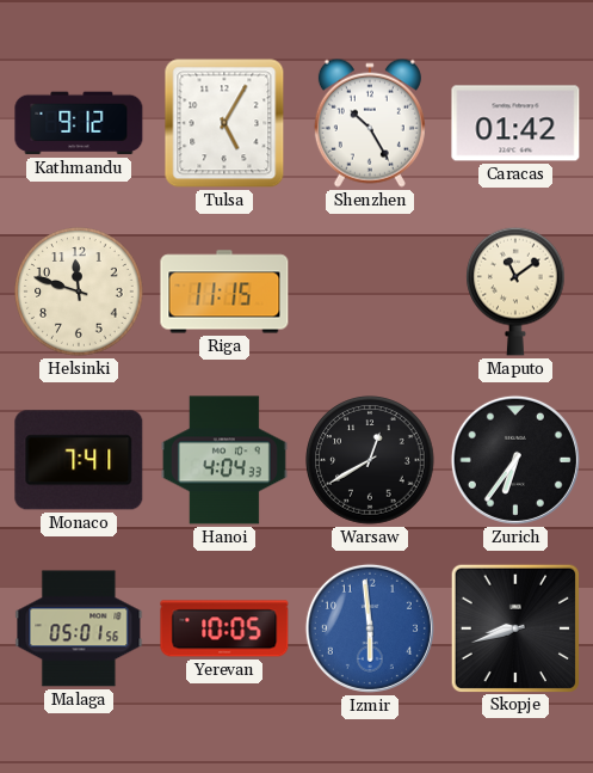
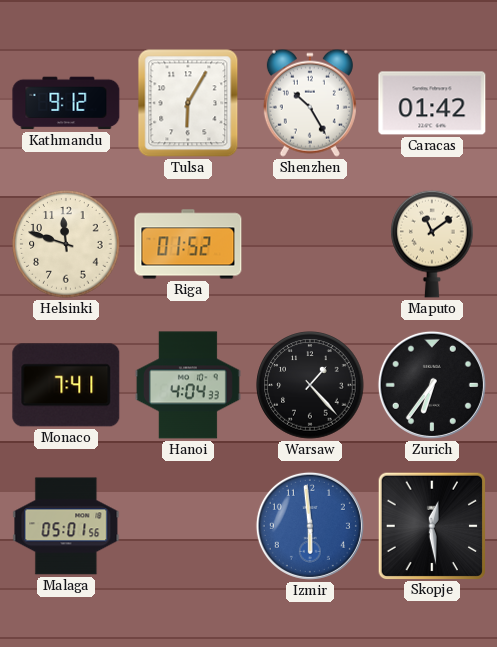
Tulsa: 5:05 -> 6:05
Riga: 11:15 -> 01:52
Warsaw: 12:40 -> 1:23
Yerevan: 10:05 -> none
Skopje: 8:42 -> 12:29
